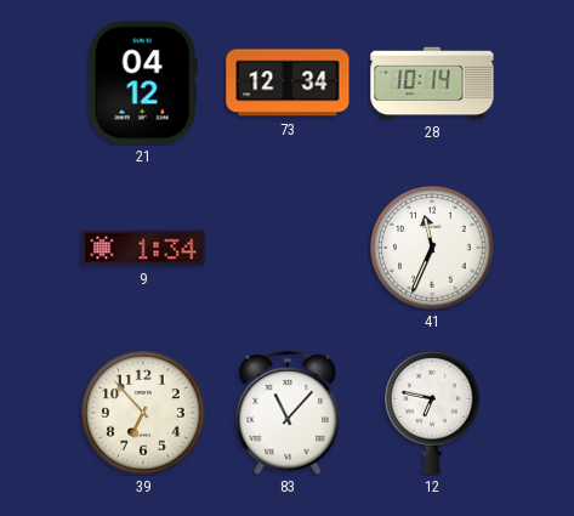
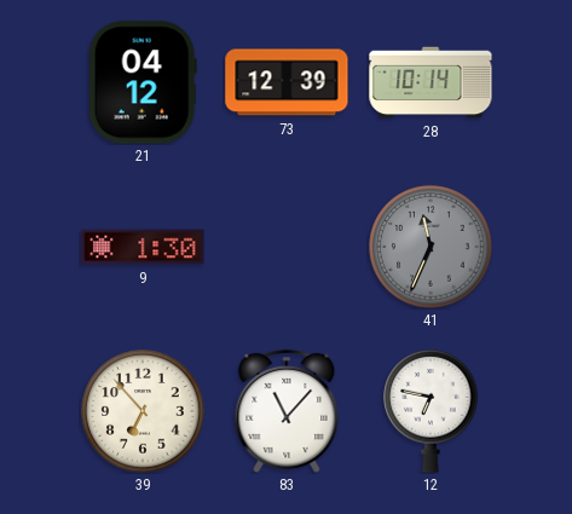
73: 12:34 -> 12:39
9: 1:34 -> 1:30
41 dial: white -> grey
